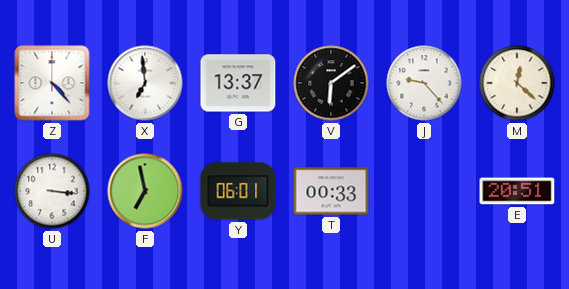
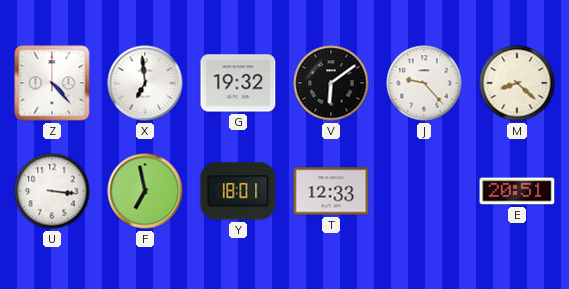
G: 13:37 -> 19:32
M: 12:22 -> 8:22
Y: 06:01 -> 18:01
T: 00:33 -> 12:33
